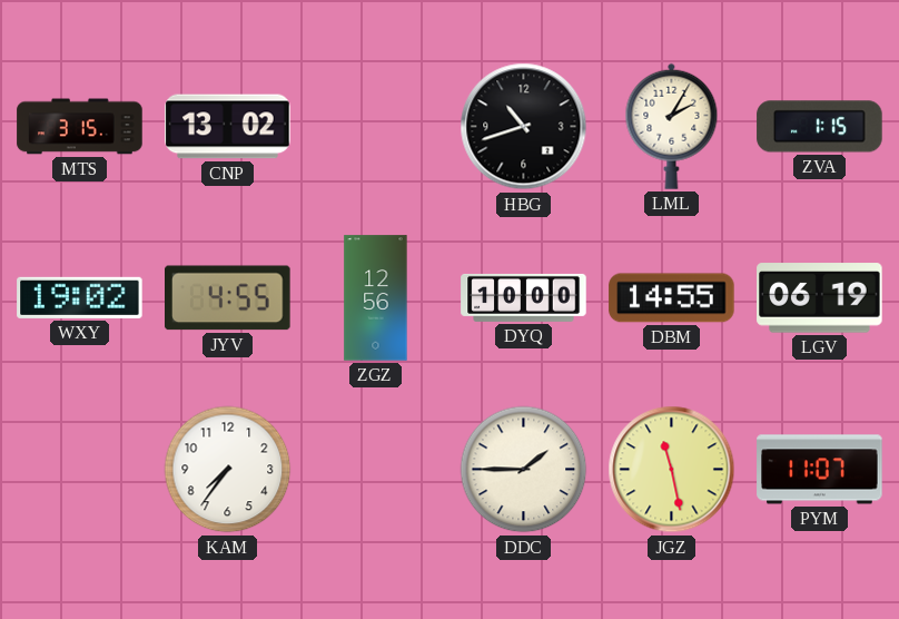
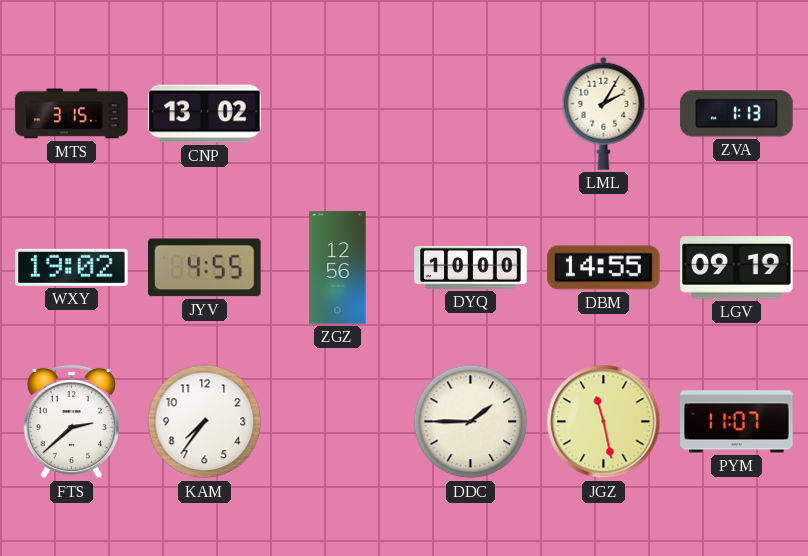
HBG: 10:42 -> none
ZVA: 1:15 -> 1:13
LGV: 06:19 -> 09:19
FTS: none -> 2:38
